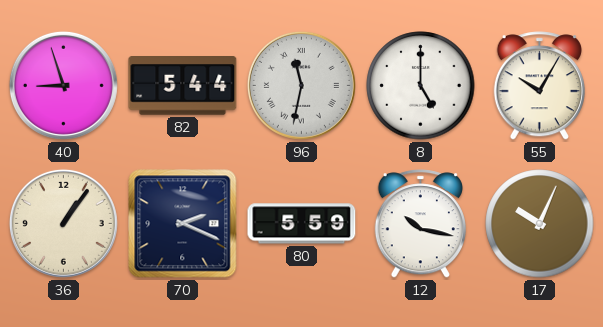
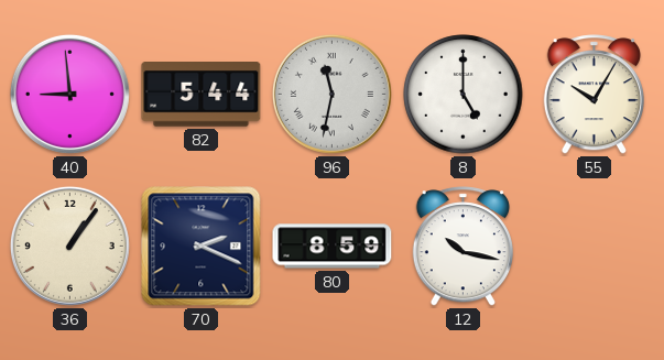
40: 8:57 -> 8:59
80: 5:59 -> 8:59
17: 10:04 -> none
